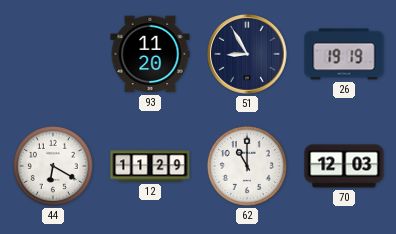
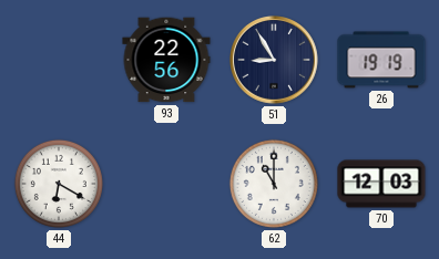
93: 11:20 -> 22:56
12: 11:29 -> none
